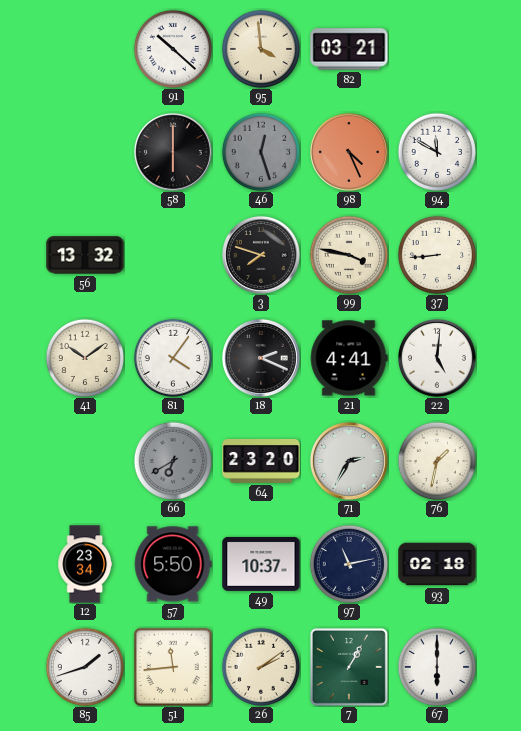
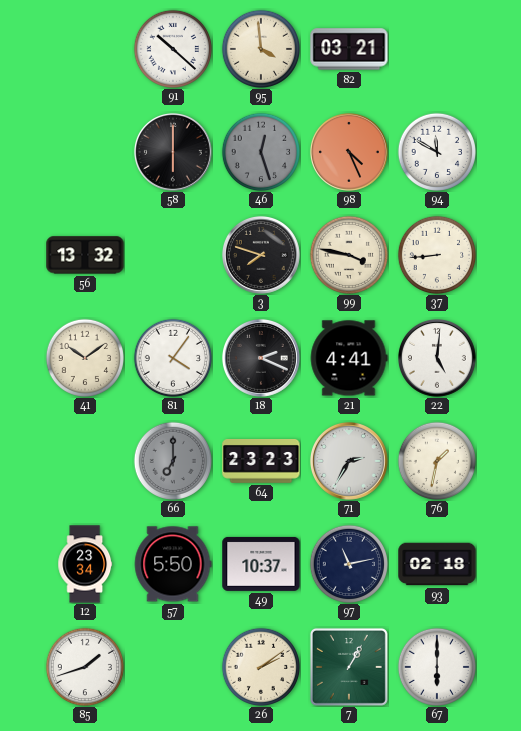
66: 6:40 -> 7:00
64: 23:20 -> 23:23
51: 11:44 -> none
